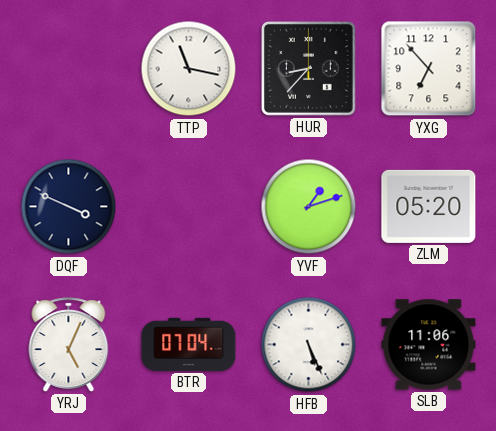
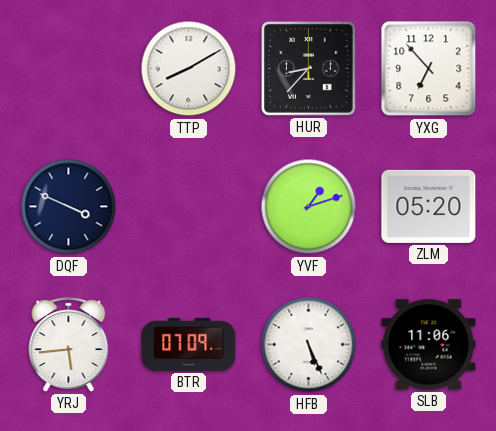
TTP: 11:17 -> 8:10
YRJ: 5:04 -> 5:44
BTR: 07:04 -> 07:09
